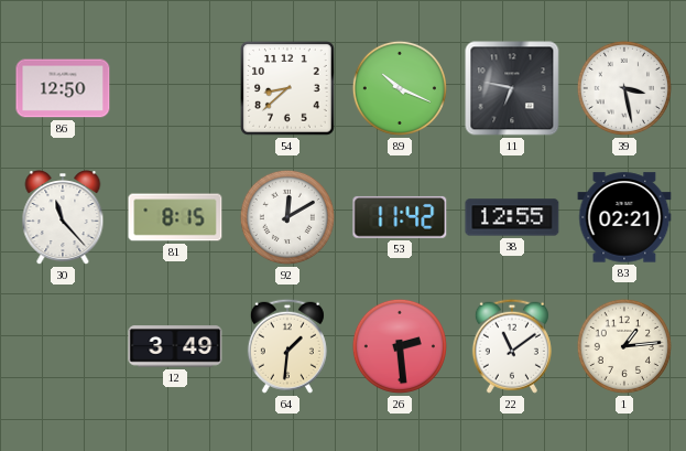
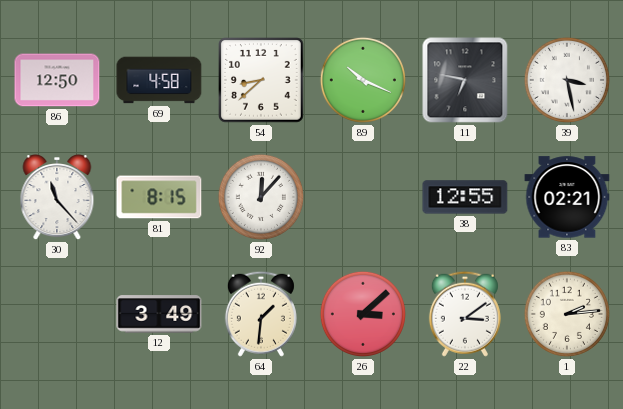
69: none -> 4:58
92: 12:10 -> 12:07
53: 11:42 -> none
26: 2:29 -> 3:08
22: 11:09 -> 3:09
1: 1:14 -> 2:14
